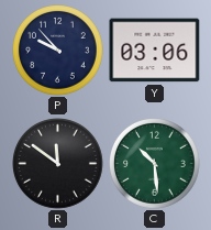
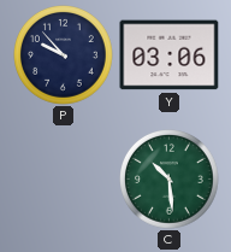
R: 11:51 -> none
